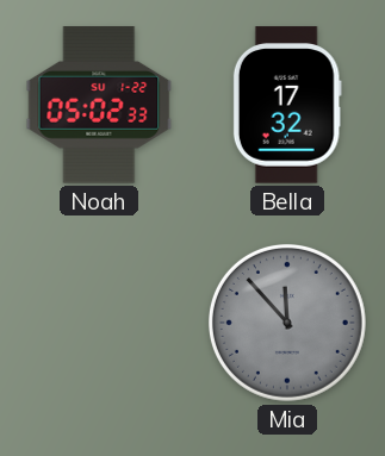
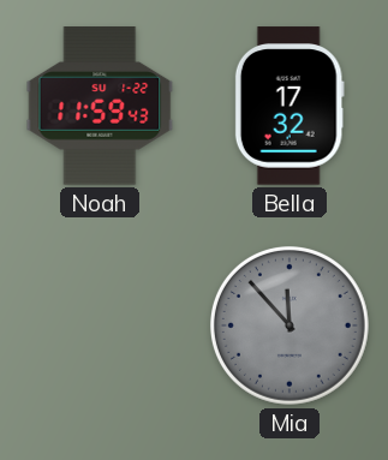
Noah: 05:02 -> 11:59
